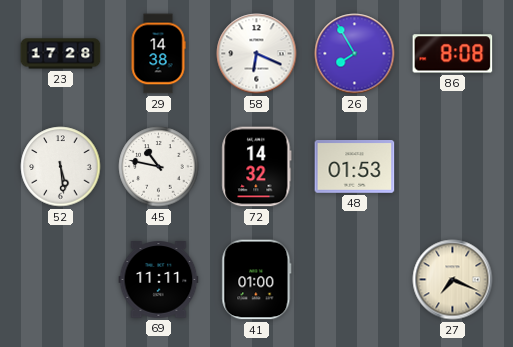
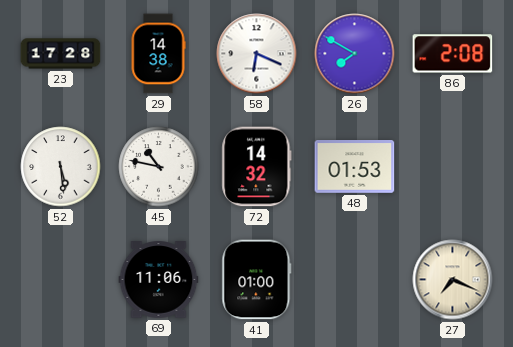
26: 7:55 -> 7:50
86: 8:08 -> 2:08
69: 11:11 -> 11:06
